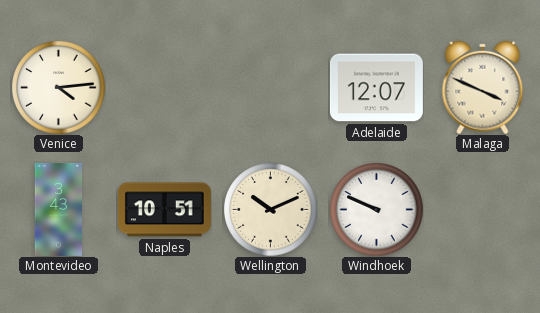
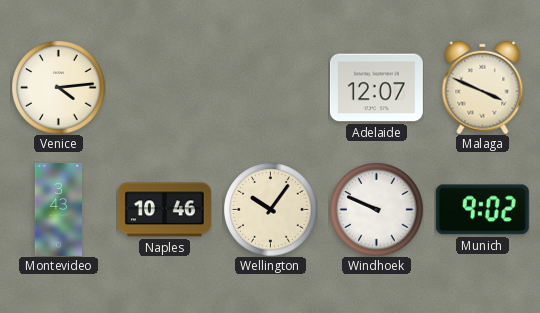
Naples: 10:51 -> 10:46
Wellington: 10:11 -> 10:06
Munich: none -> 9:02
